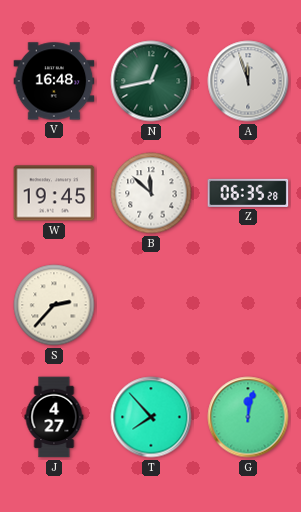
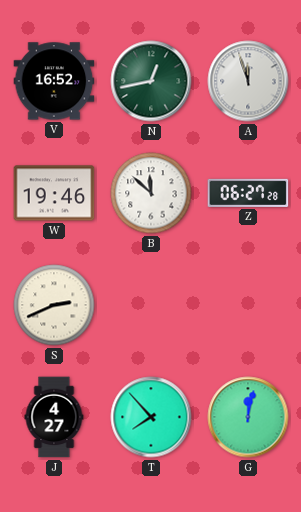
V: 16:48 -> 16:52
W: 19:45 -> 19:46
Z: 06:35 -> 06:27
S: 2:37 -> 2:41
